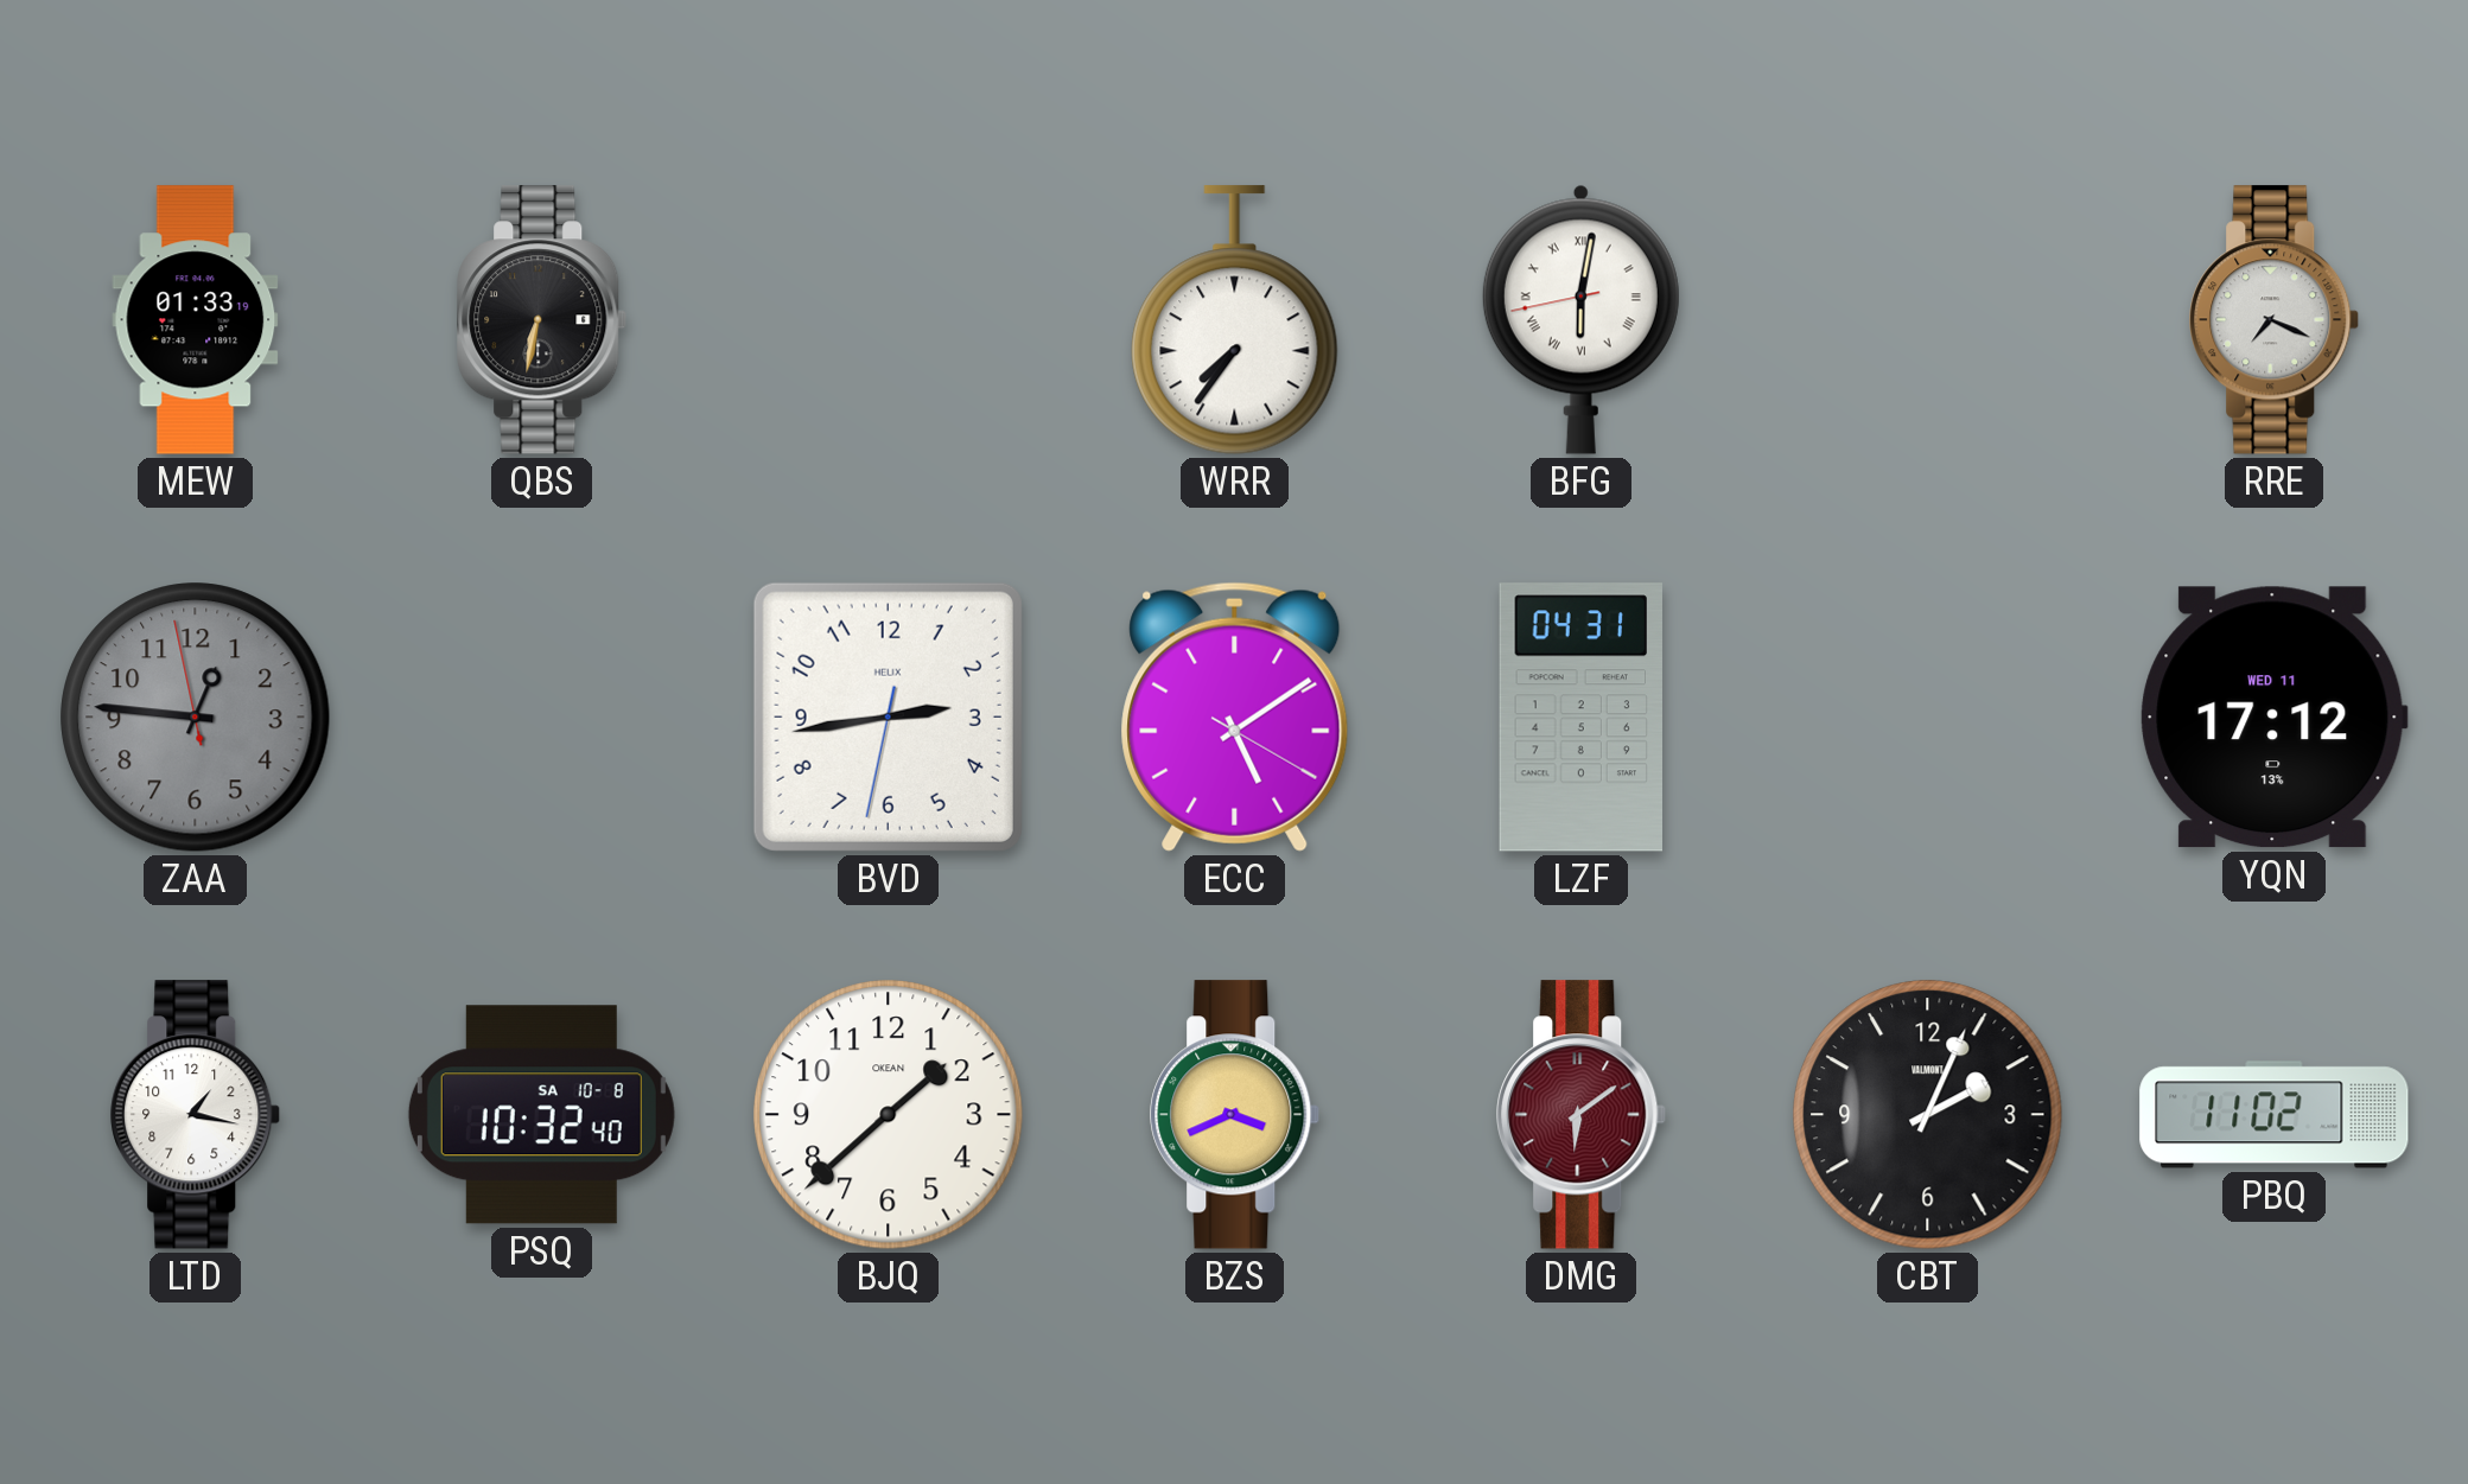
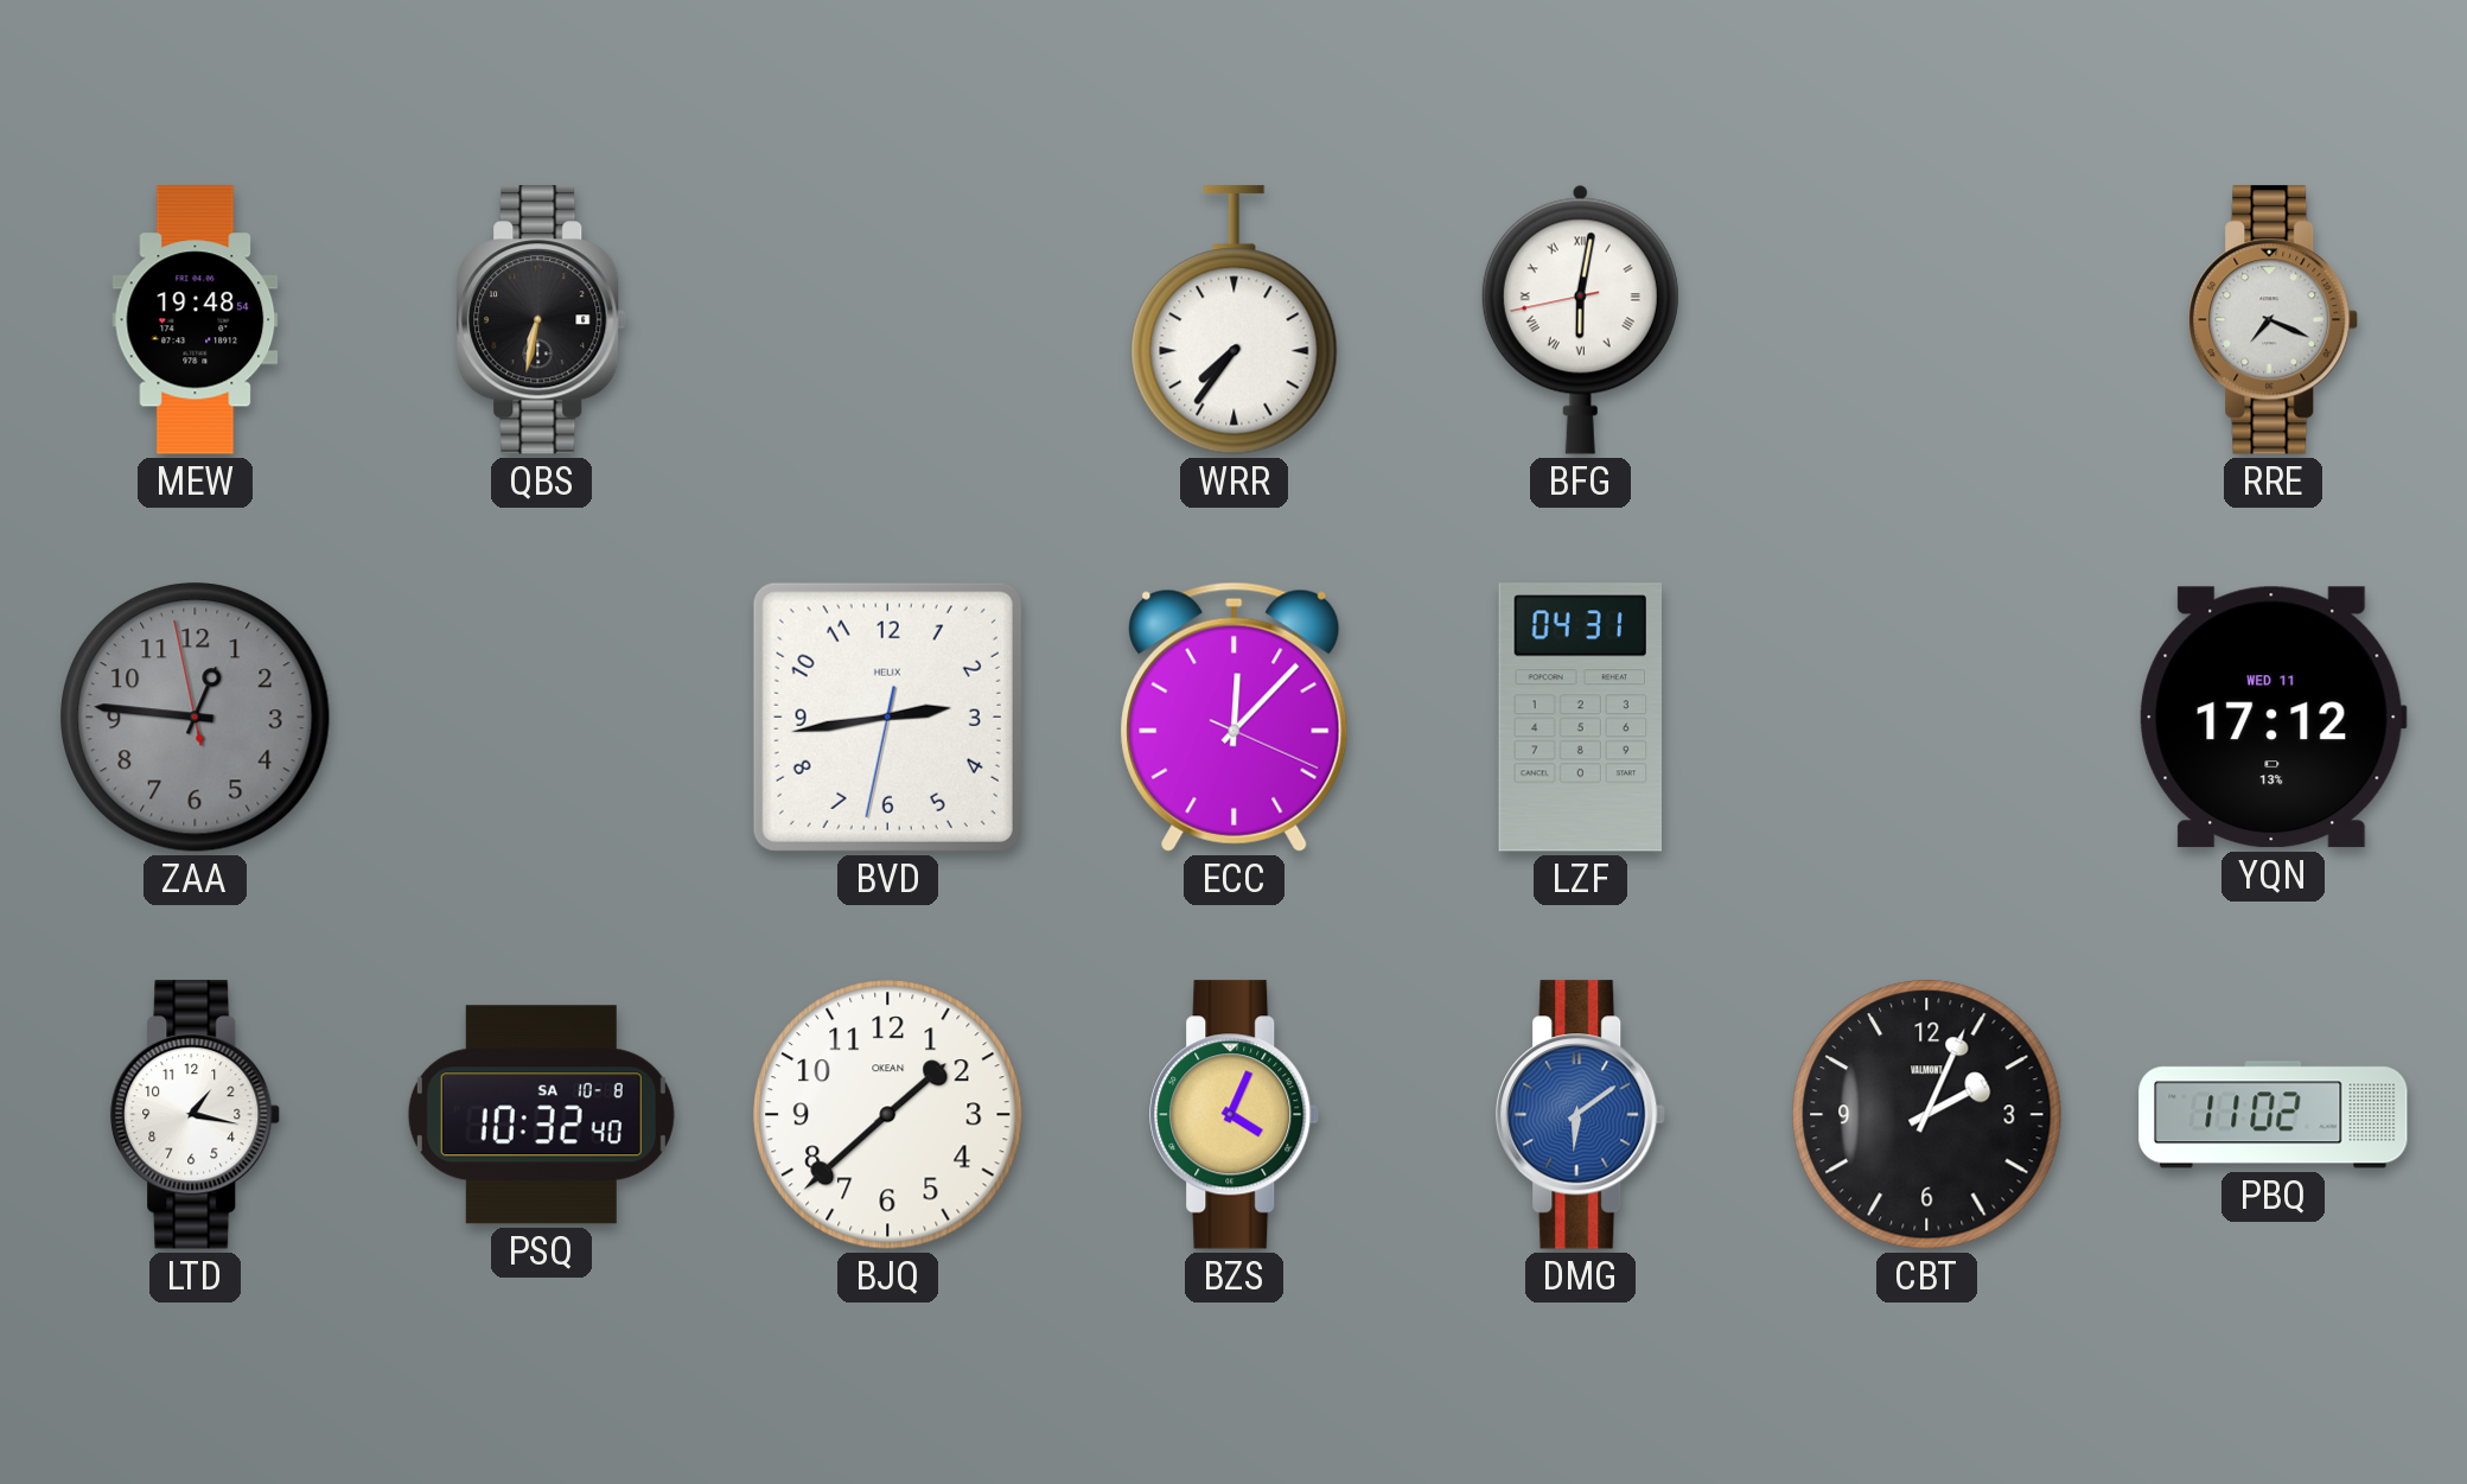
MEW: 01:33 -> 19:48
ECC: 5:09 -> 12:07
BZS: 3:41 -> 4:04
DMG dial: burgundy -> blue
